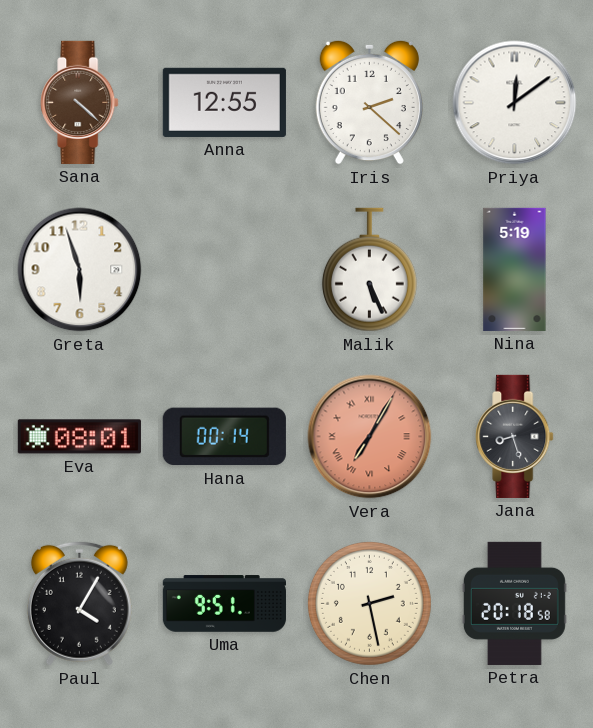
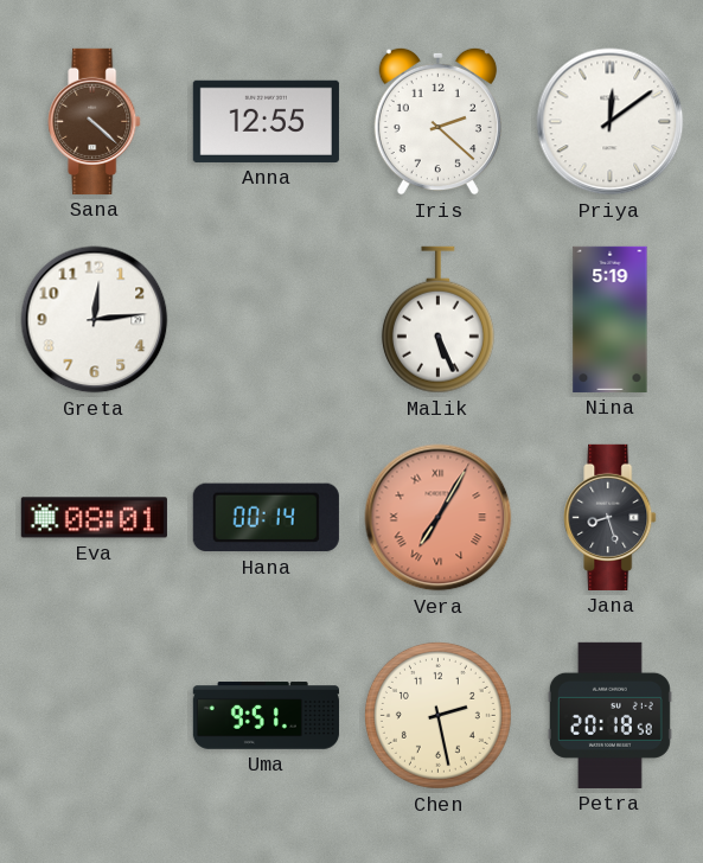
Greta: 5:57 -> 12:14
Paul: 4:05 -> none
